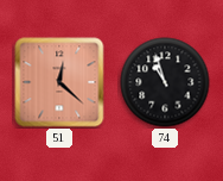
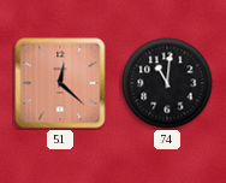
74: 10:57 -> 11:01
